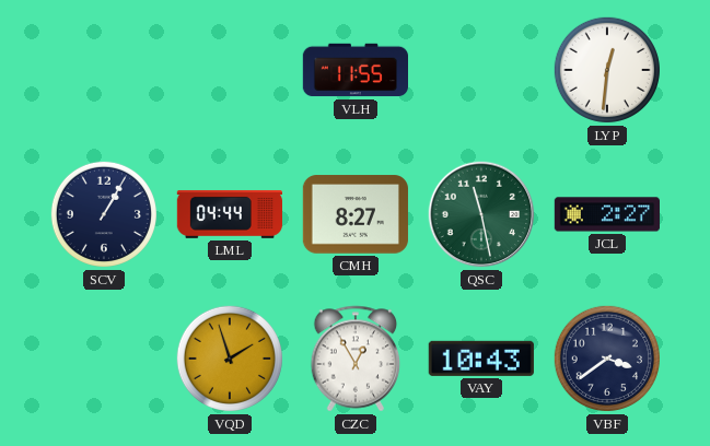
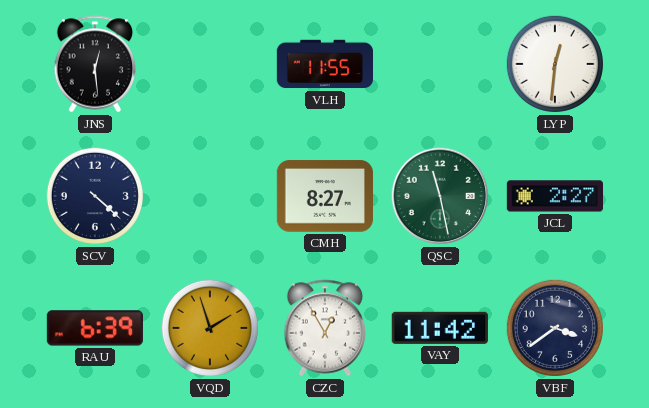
JNS: none -> 12:29
SCV: 1:05 -> 4:22
LML: 04:44 -> none
RAU: none -> 6:39
VAY: 10:43 -> 11:42
